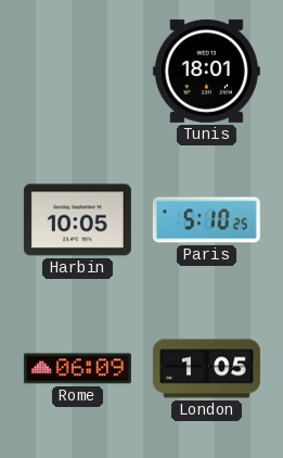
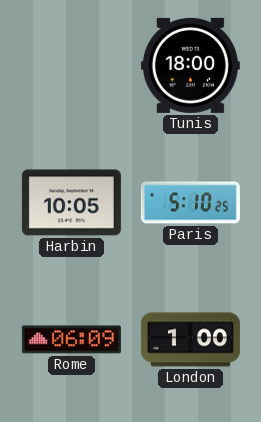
Tunis: 18:01 -> 18:00
London: 1:05 -> 1:00
